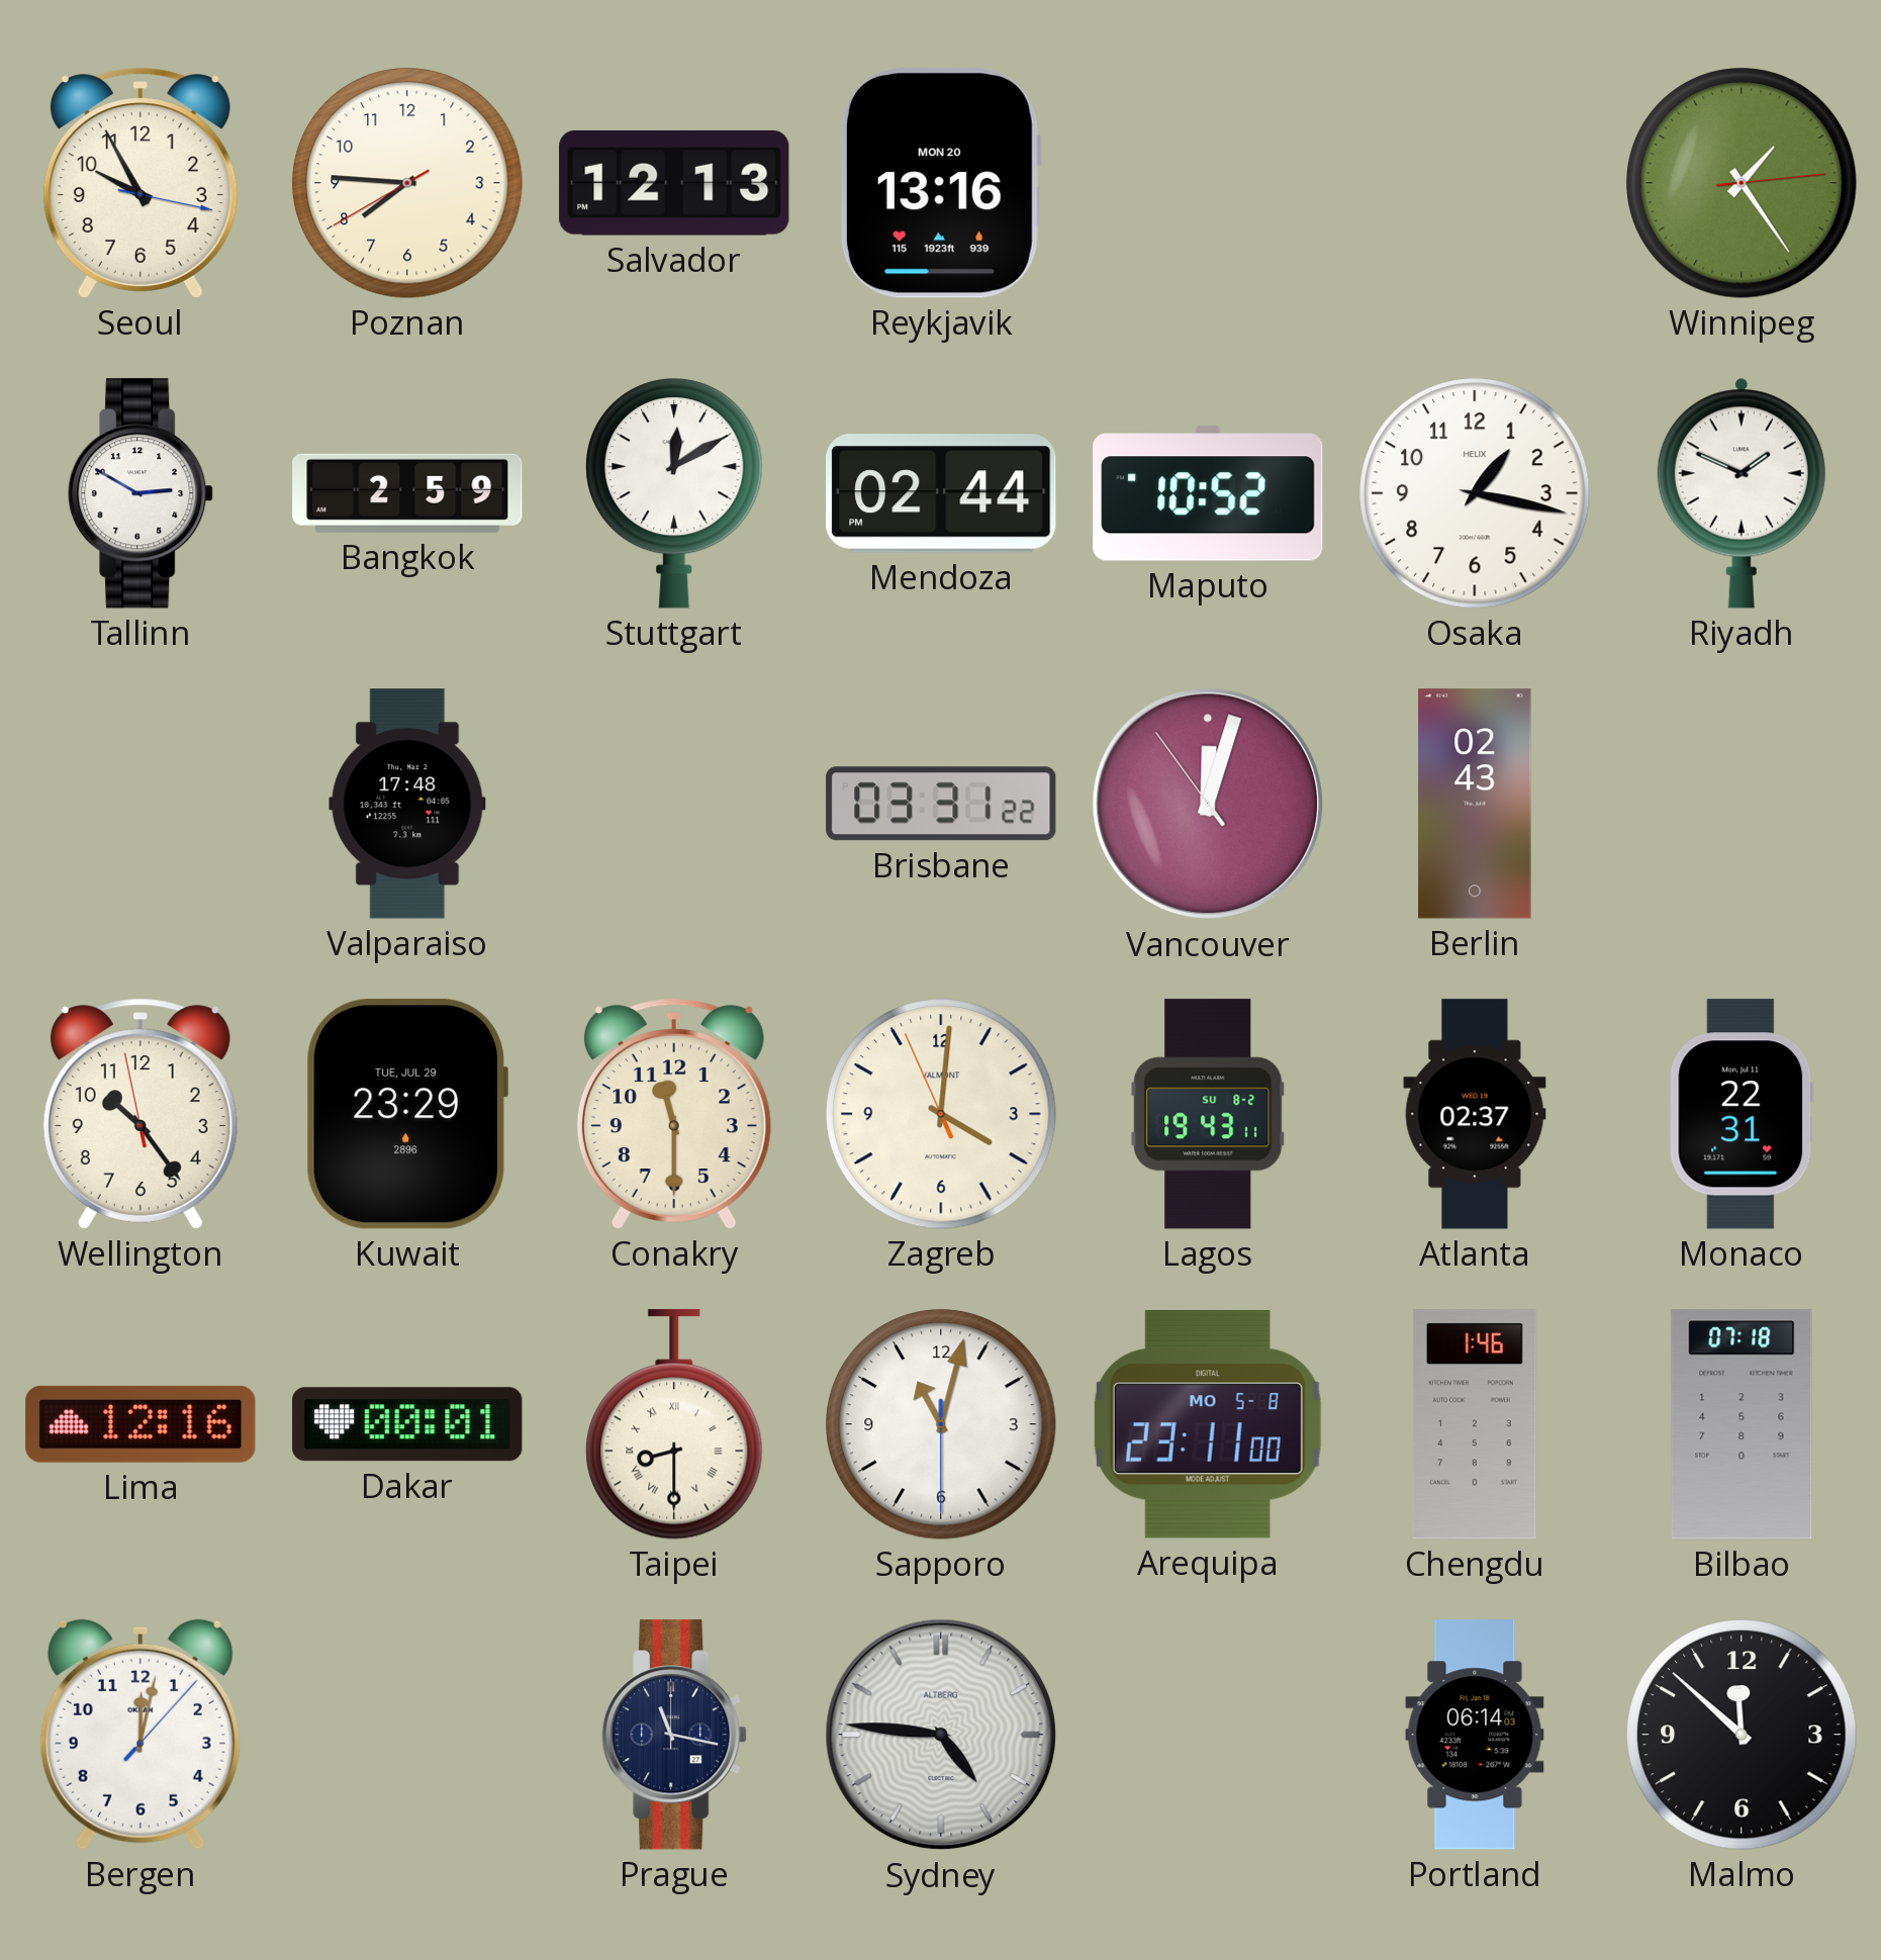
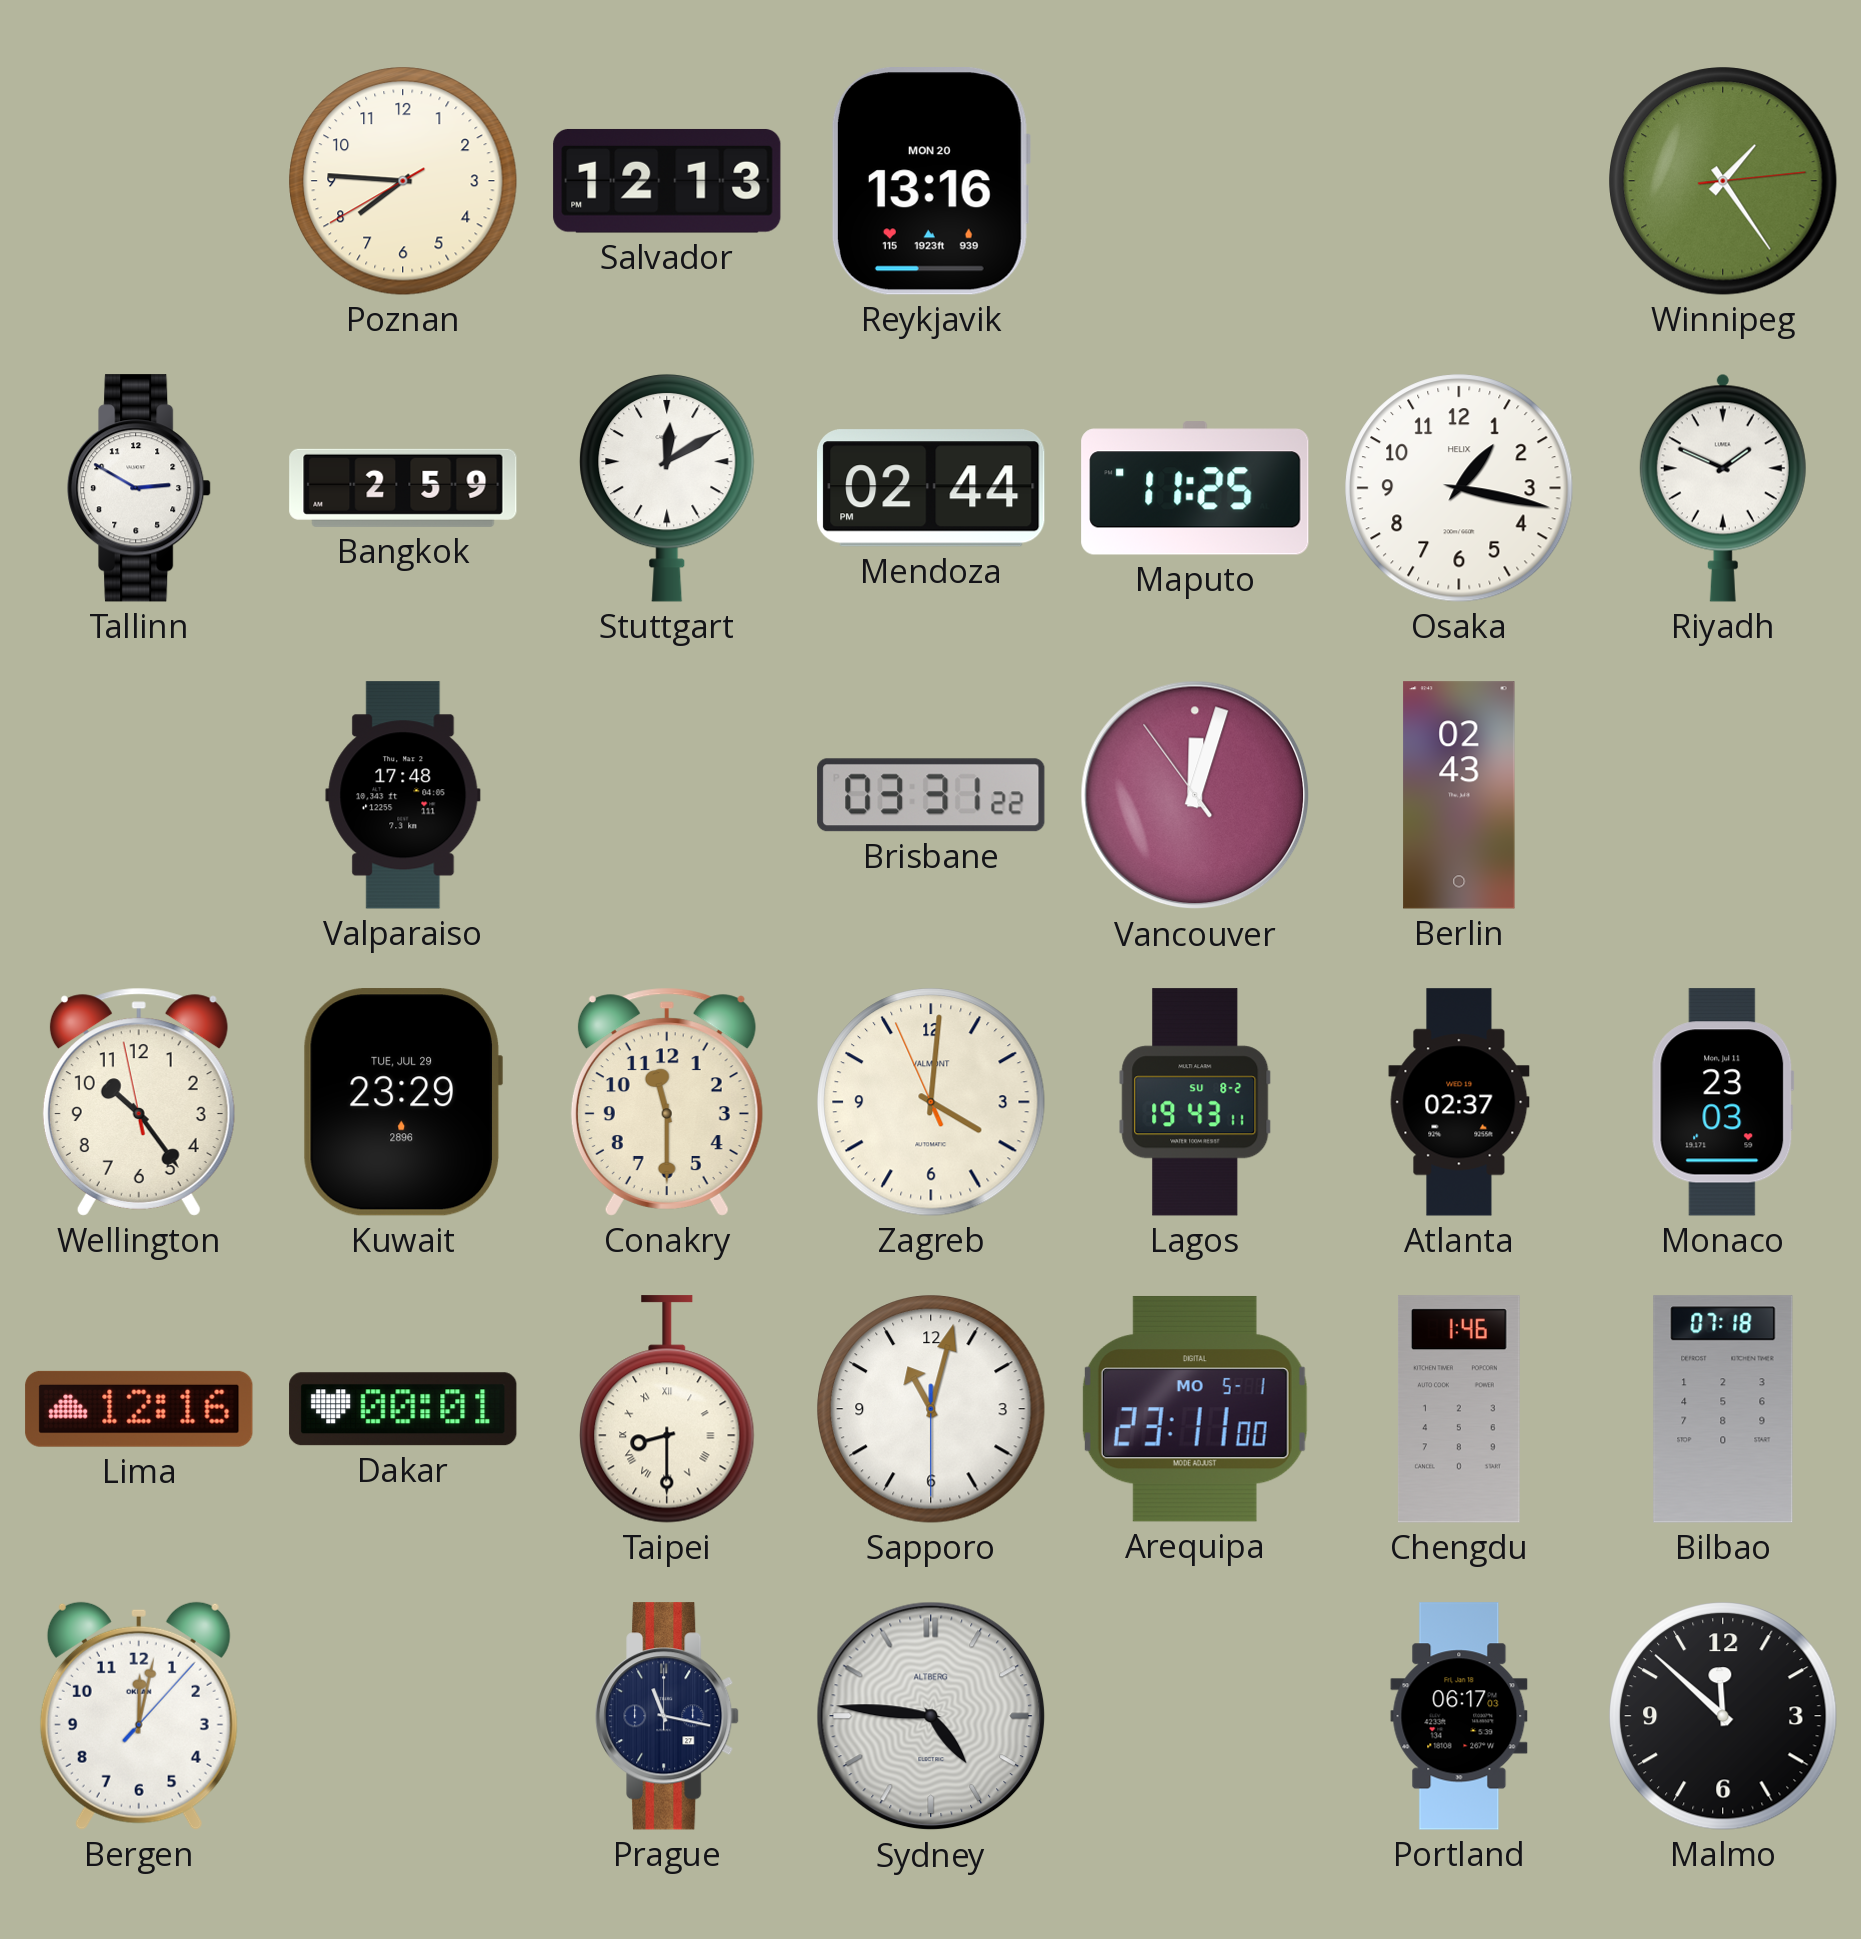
Seoul: 9:55 -> none
Maputo: 10:52 -> 11:25
Monaco: 22:31 -> 23:03
Arequipa date: MO 5-8 -> MO 5-1
Portland: 06:14 -> 06:17
